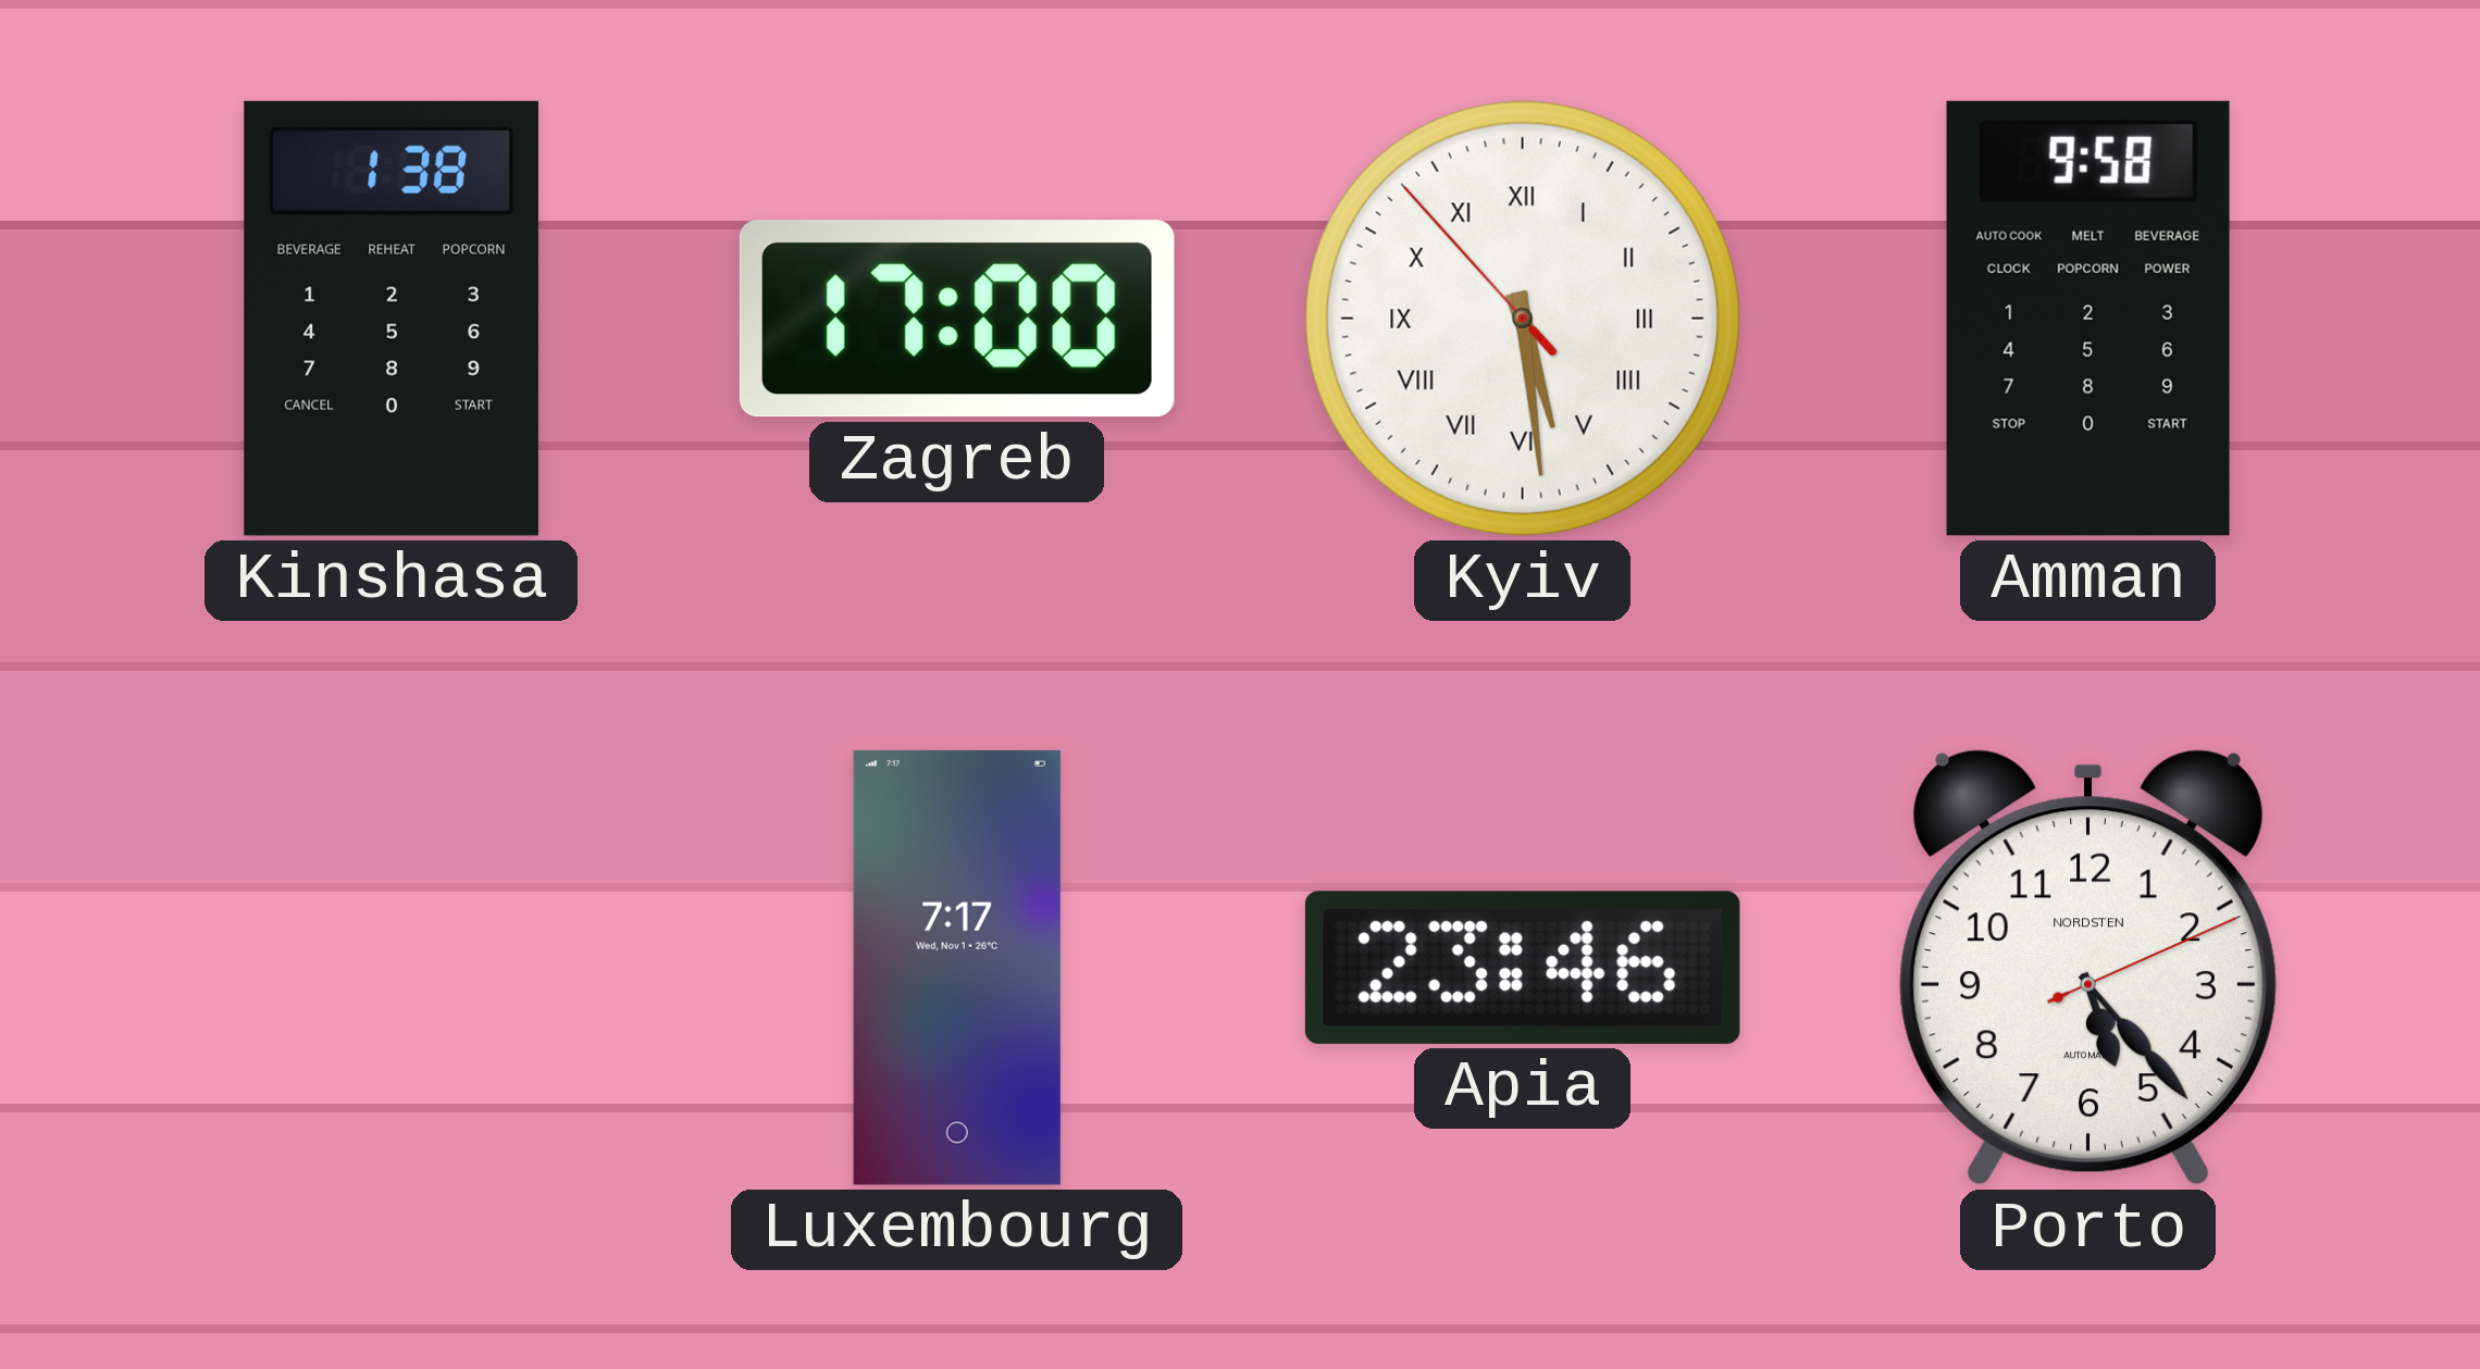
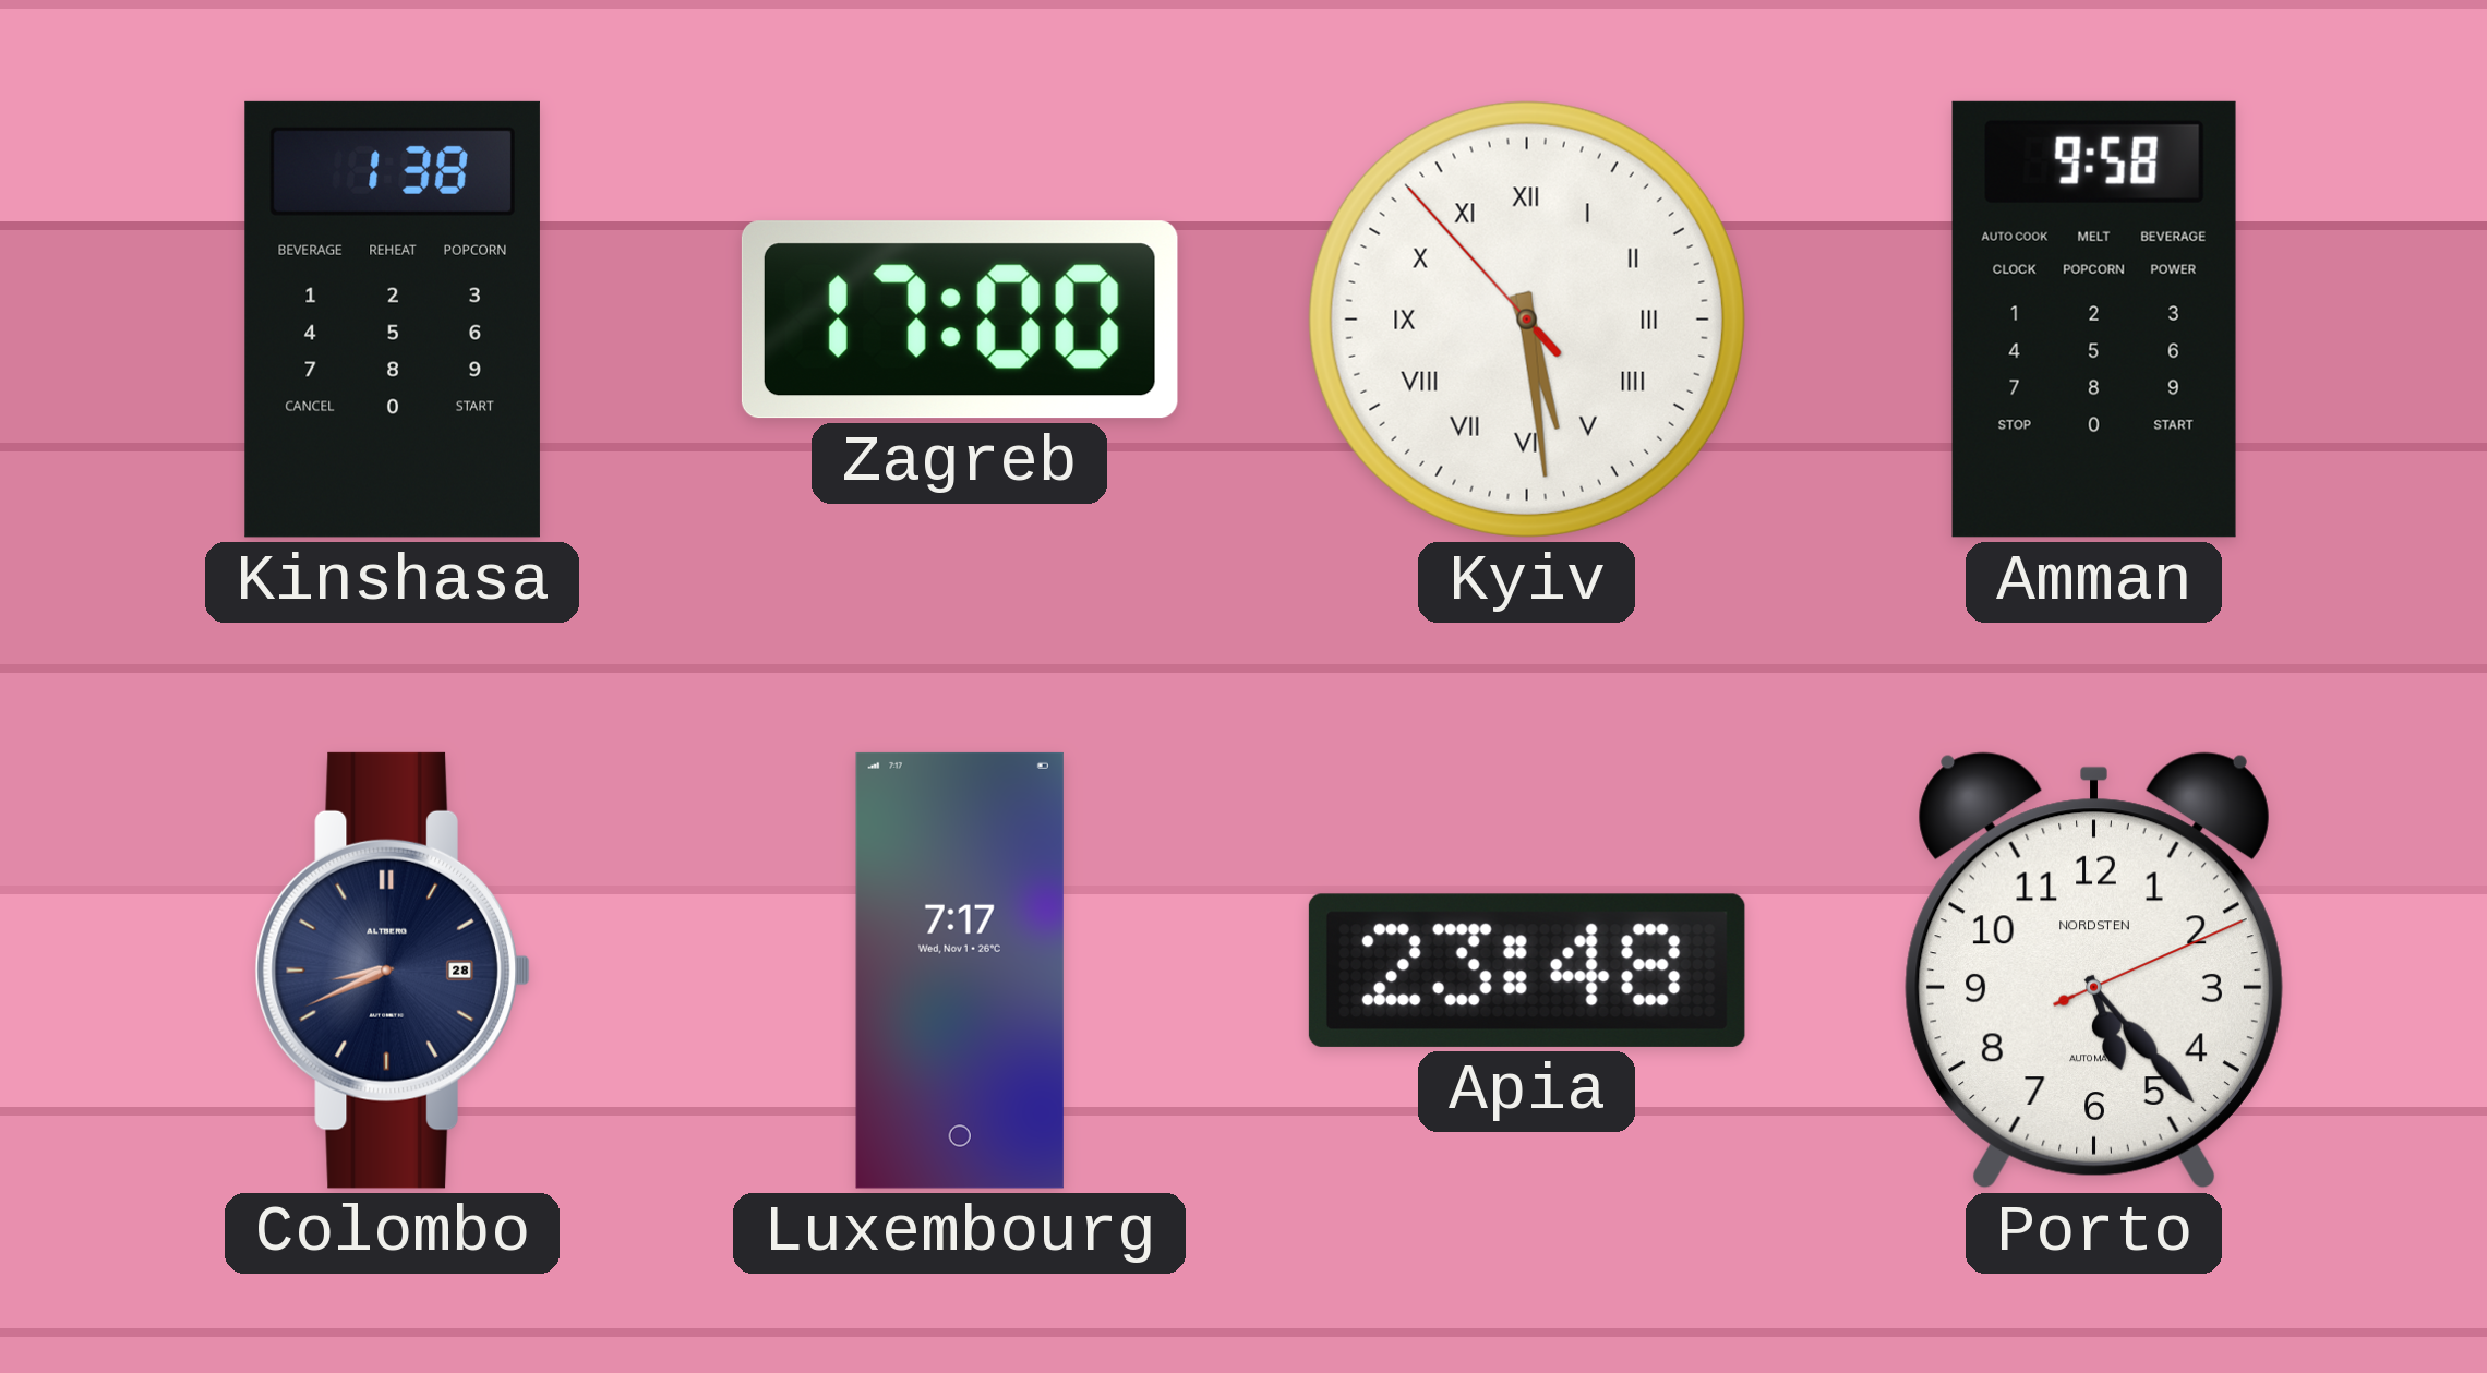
Colombo: none -> 8:41
Apia: 23:46 -> 23:48
